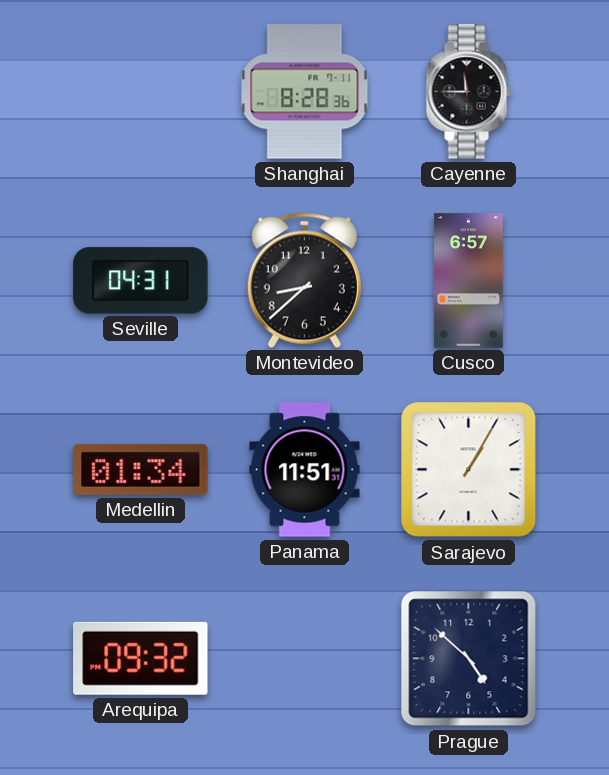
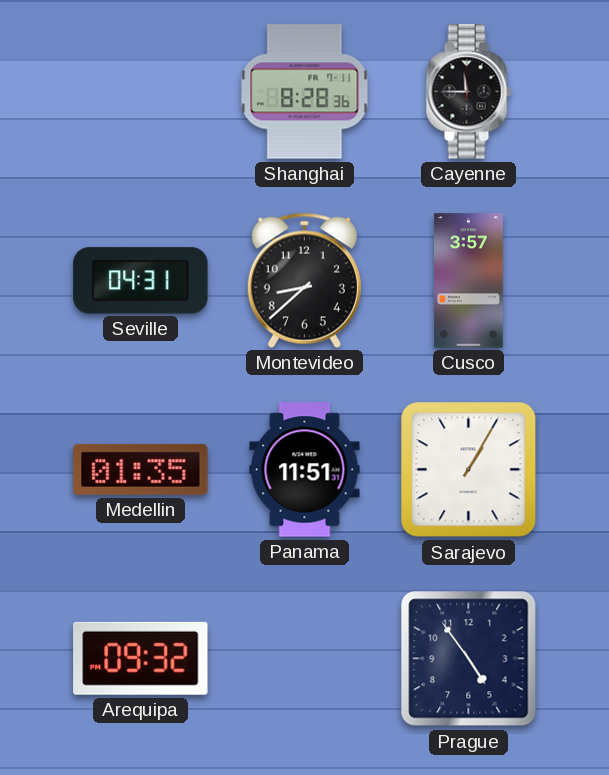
Cusco: 6:57 -> 3:57
Medellin: 01:34 -> 01:35
Prague: 4:52 -> 4:54
